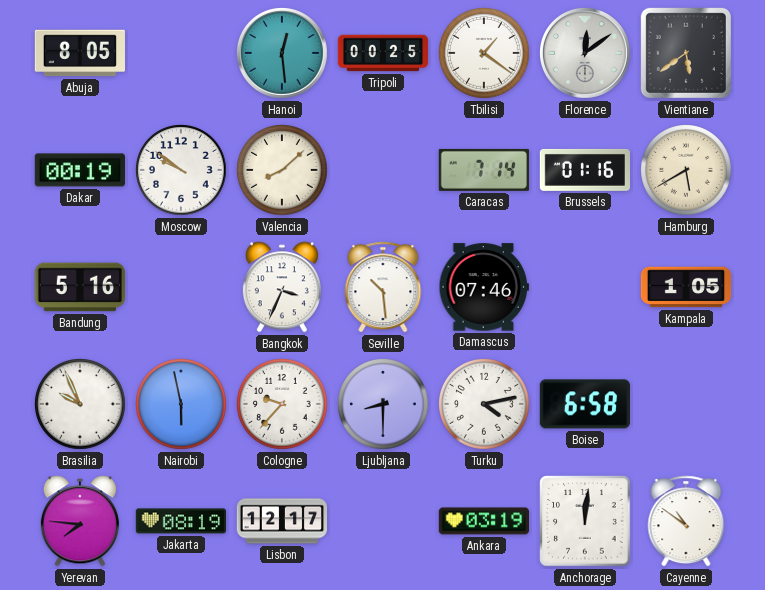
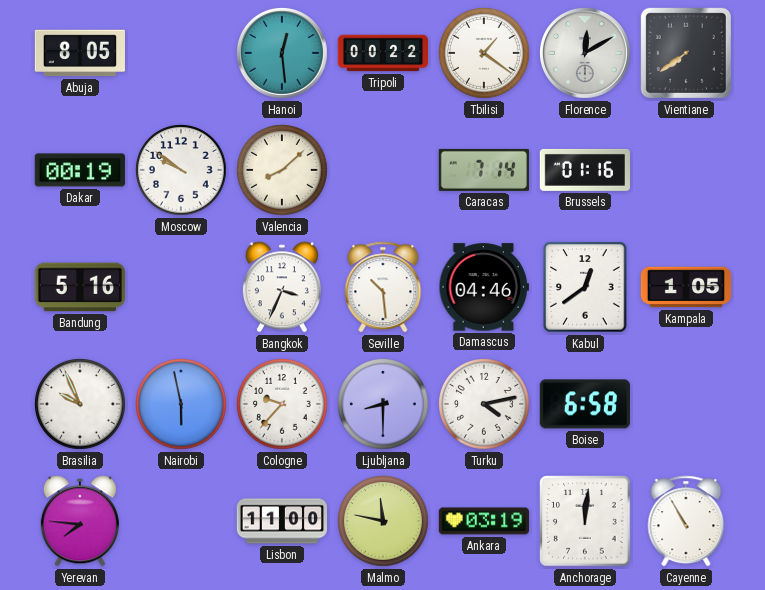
Tripoli: 00:25 -> 00:22
Florence: 12:09 -> 12:10
Vientiane: 5:39 -> 7:39
Hamburg: 5:40 -> none
Damascus: 07:46 -> 04:46
Kabul: none -> 12:39
Jakarta: 08:19 -> none
Lisbon: 12:17 -> 11:00
Malmo: none -> 11:47
Cayenne: 10:51 -> 10:55
